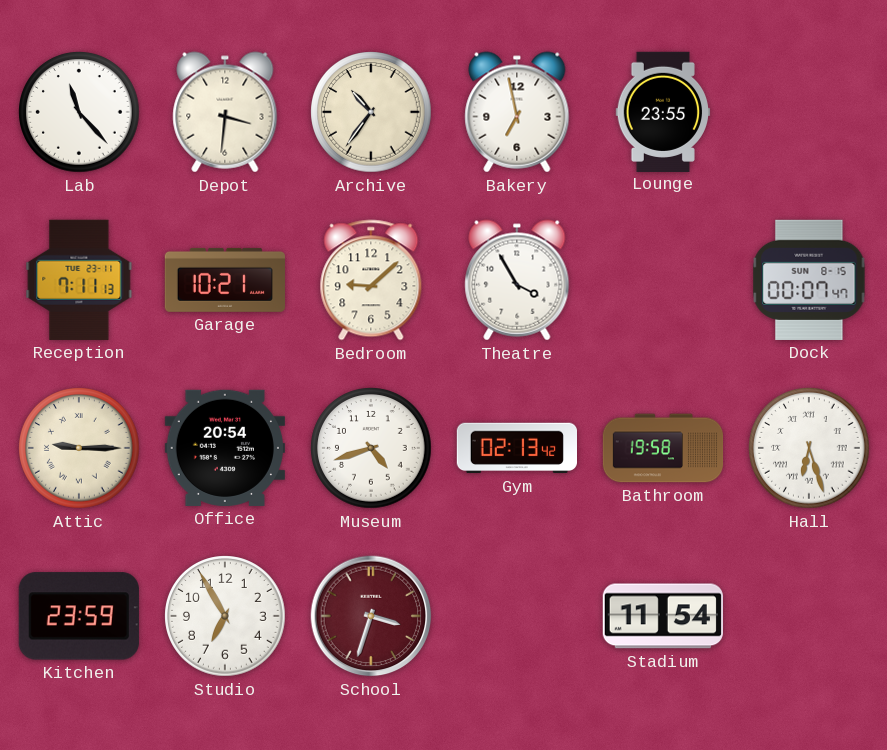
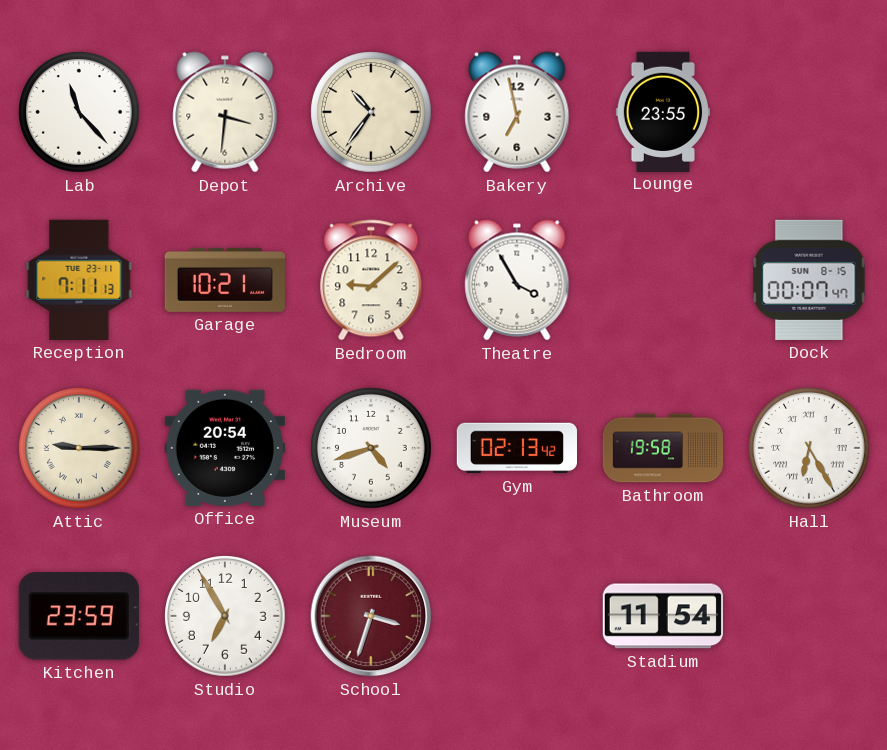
Hall: 6:27 -> 6:25
